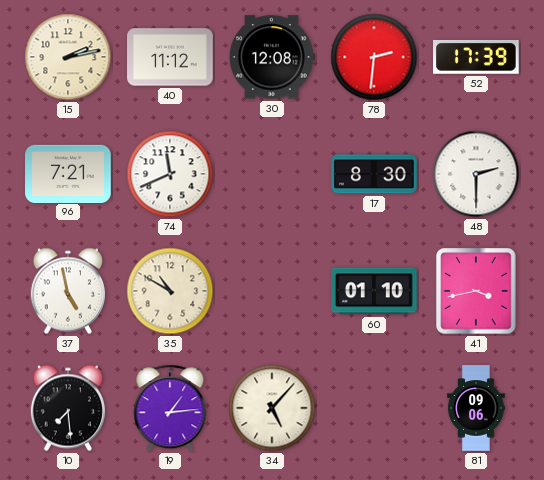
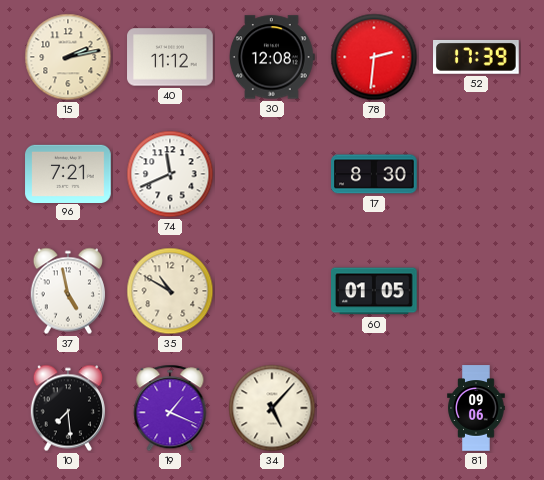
48: 2:30 -> none
60: 01:10 -> 01:05
41: 3:43 -> none
19: 1:14 -> 1:19
